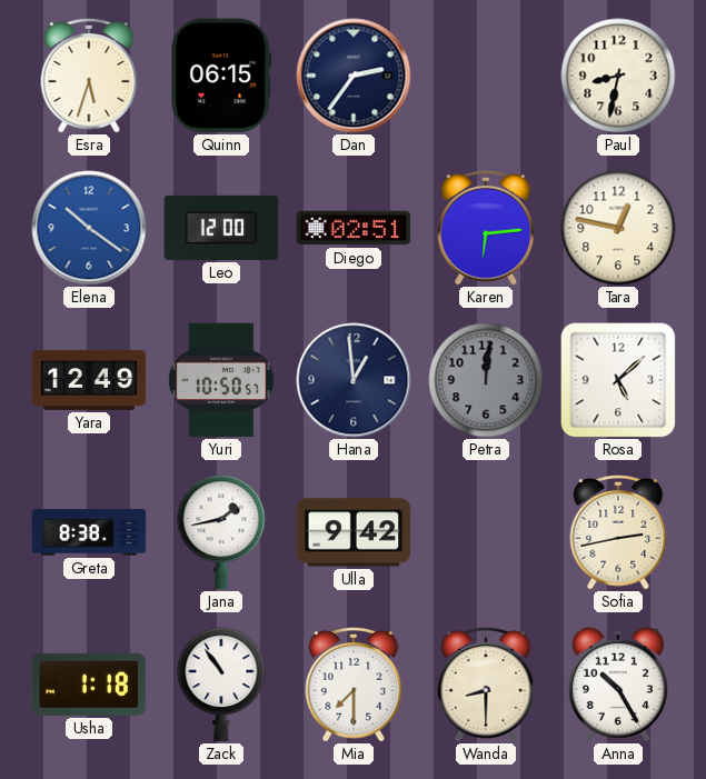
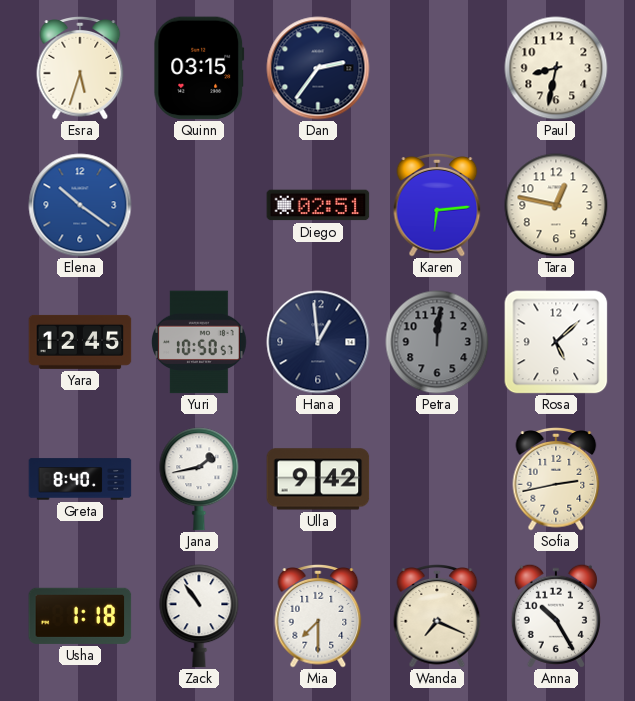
Quinn: 06:15 -> 03:15
Leo: 12:00 -> none
Yara: 12:49 -> 12:45
Greta: 8:38 -> 8:40
Wanda: 8:30 -> 7:19
